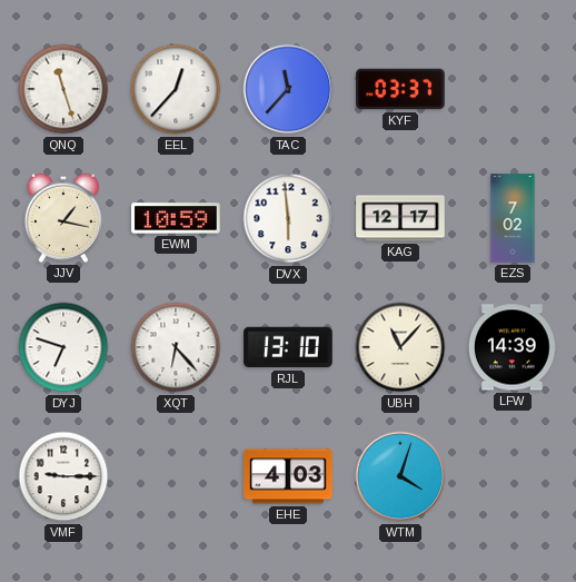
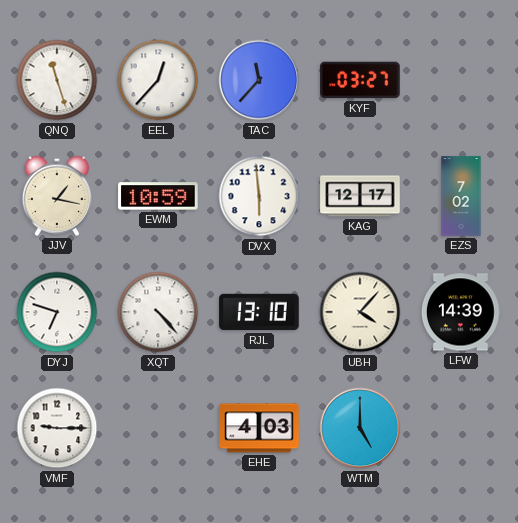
KYF: 03:37 -> 03:27
XQT: 6:23 -> 4:23
UBH: 11:07 -> 4:07
WTM: 4:03 -> 5:00
